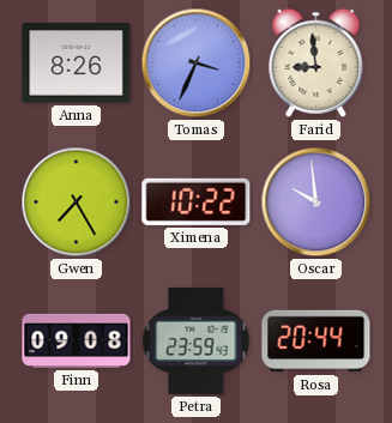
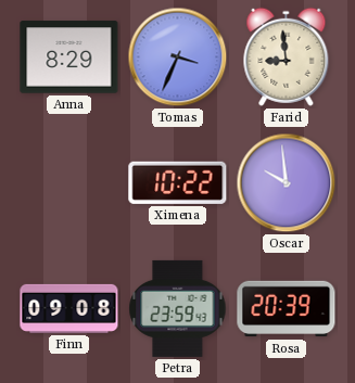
Anna: 8:26 -> 8:29
Gwen: 7:25 -> none
Rosa: 20:44 -> 20:39
